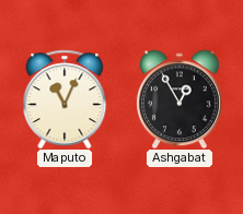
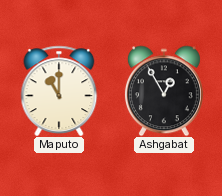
Maputo: 11:04 -> 11:00
